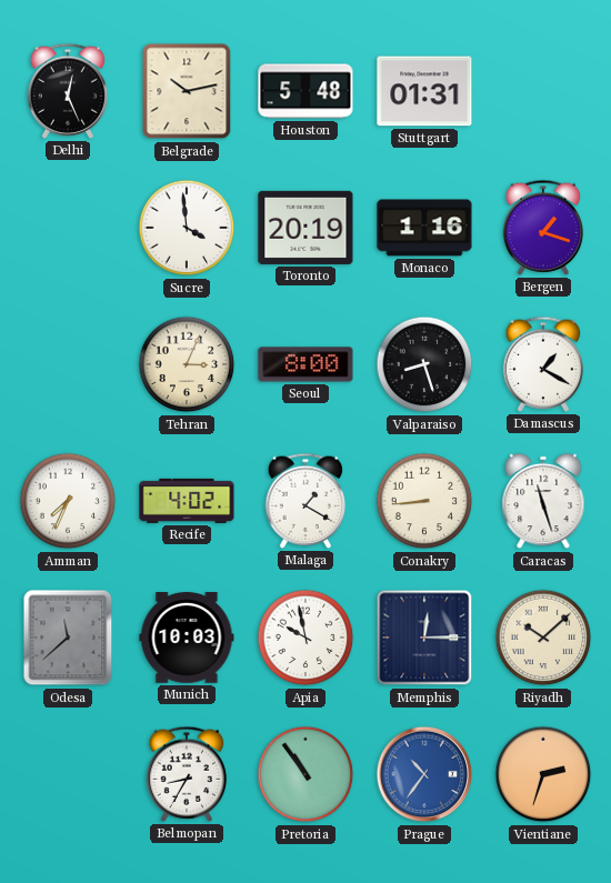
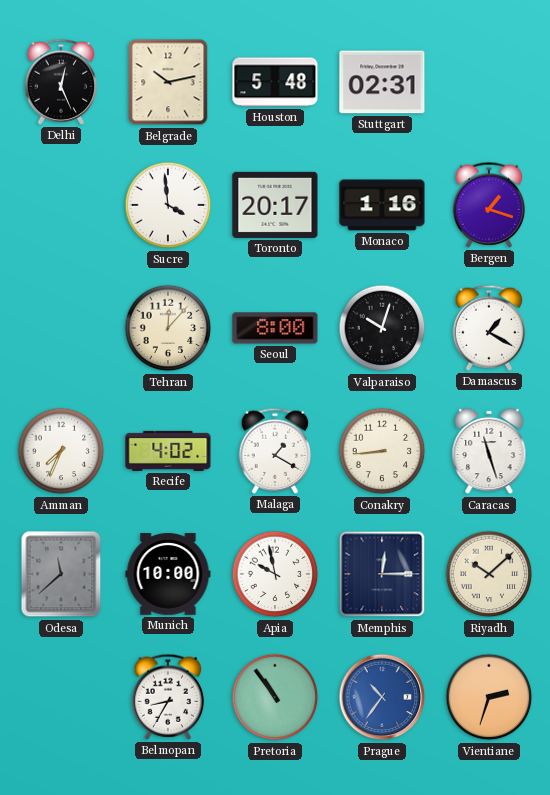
Stuttgart: 01:31 -> 02:31
Toronto: 20:19 -> 20:17
Tehran: 3:04 -> 12:07
Valparaiso: 8:27 -> 10:03
Munich: 10:03 -> 10:00
